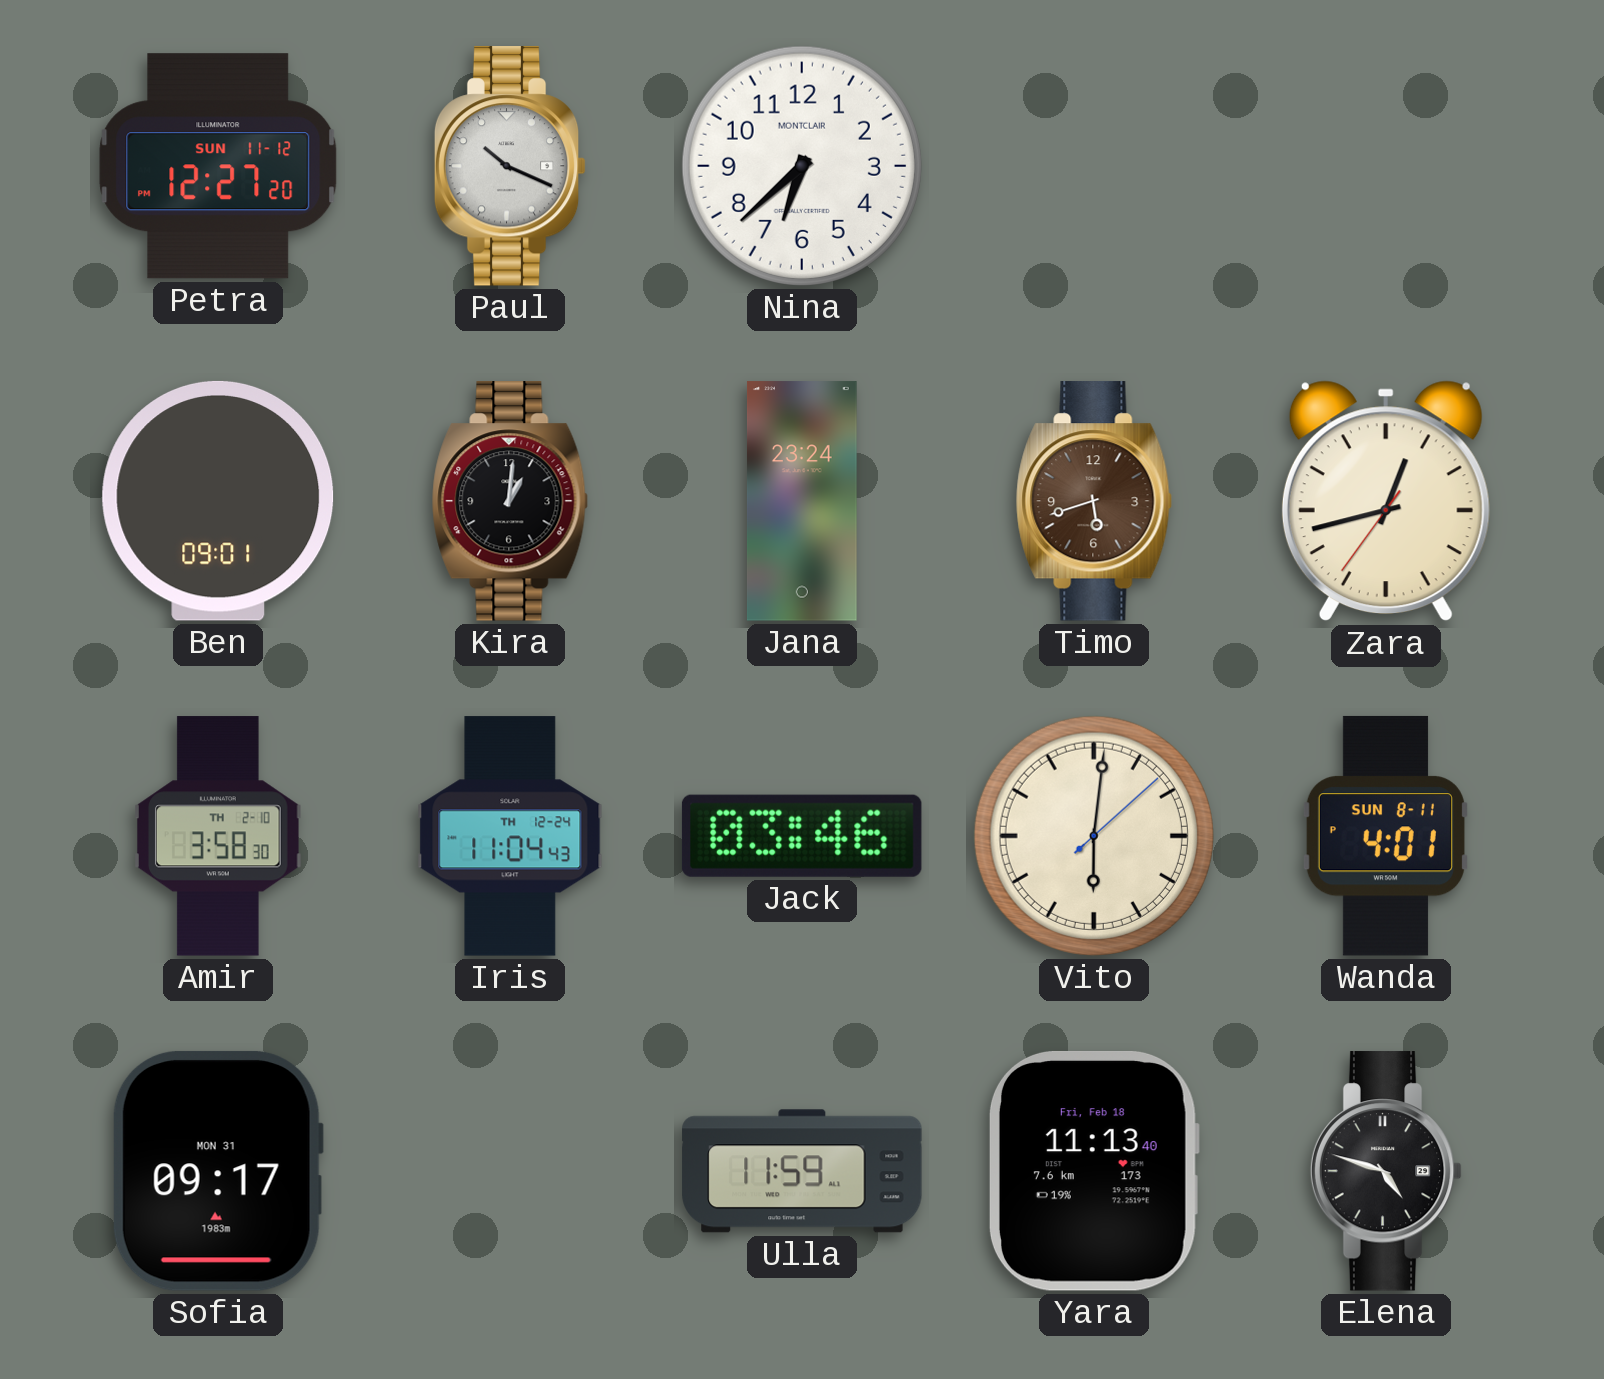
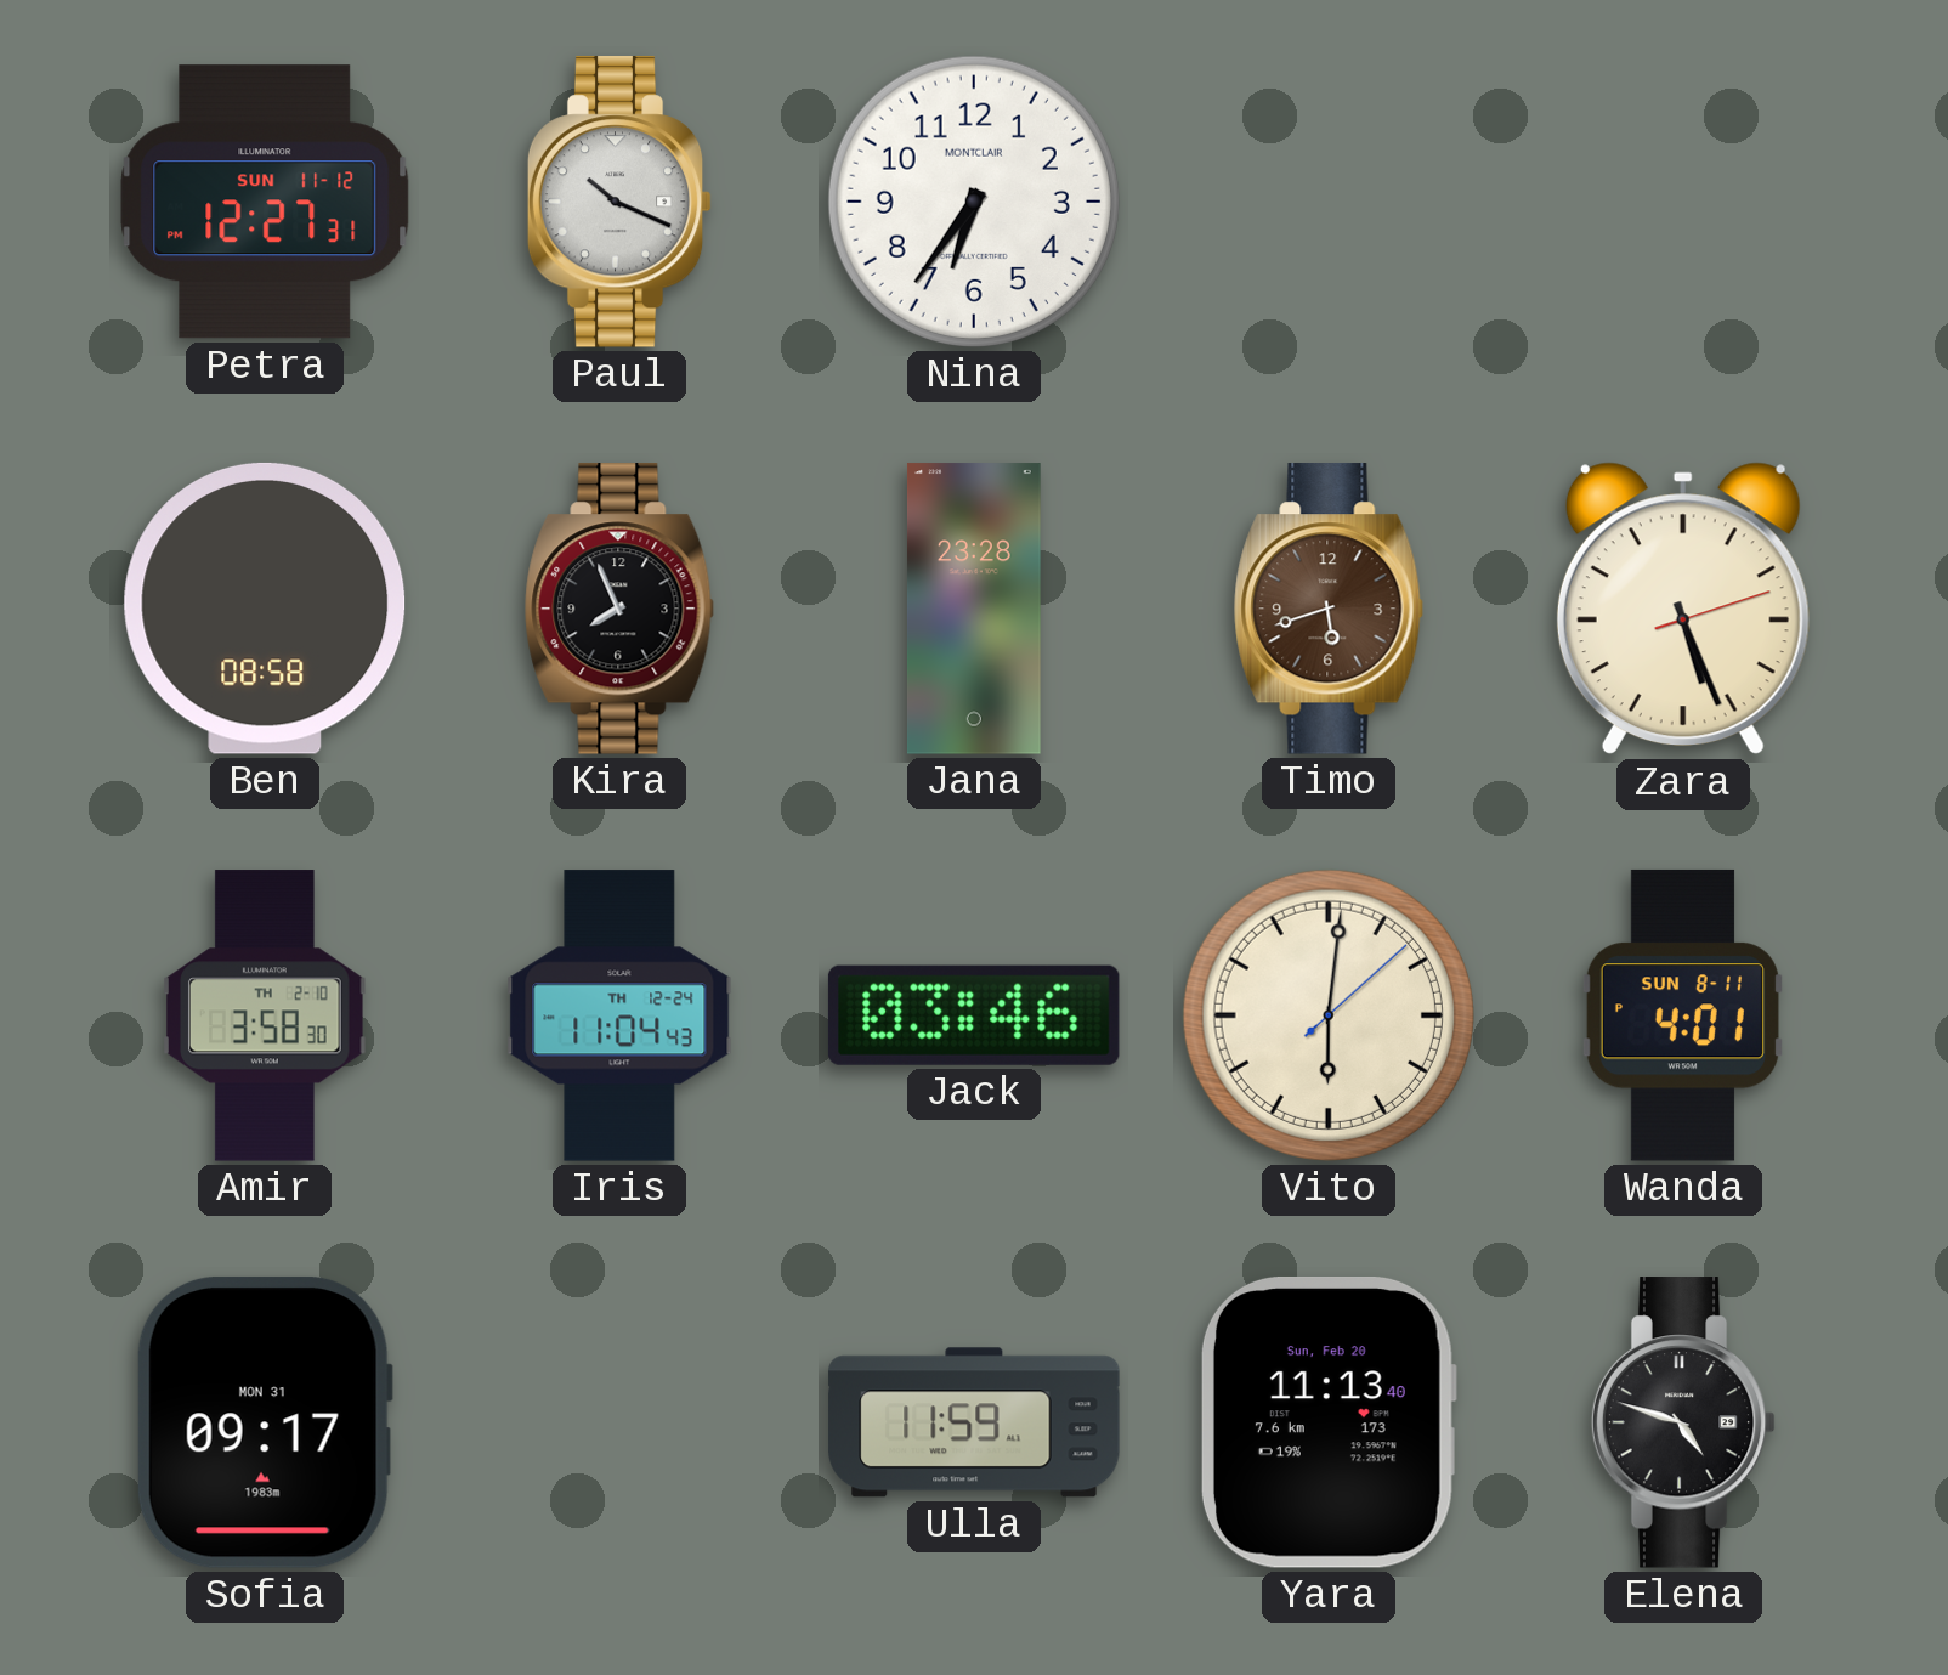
Petra: 12:27:20 -> 12:27:31
Nina: 6:38 -> 6:36
Ben: 09:01 -> 08:58
Kira: 1:01 -> 7:56
Jana: 23:24 -> 23:28
Zara: 12:42 -> 5:26
Yara date: Fri, Feb 18 -> Sun, Feb 20
